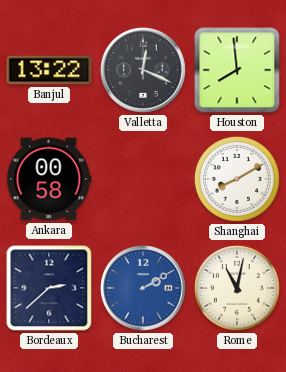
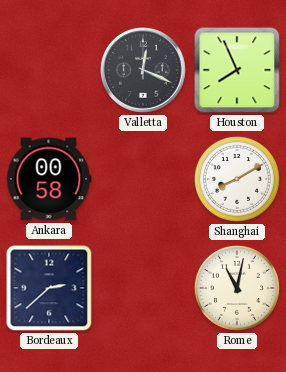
Banjul: 13:22 -> none
Houston: 7:59 -> 7:56
Bucharest: 2:10 -> none
